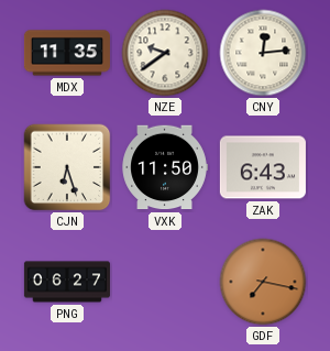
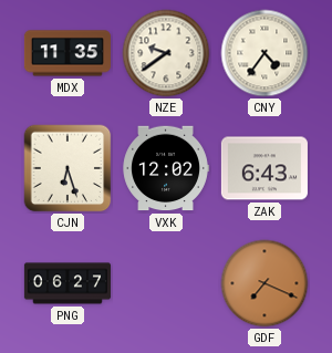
CNY: 12:14 -> 4:36
VXK: 11:50 -> 12:02
GDF: 7:17 -> 7:19
